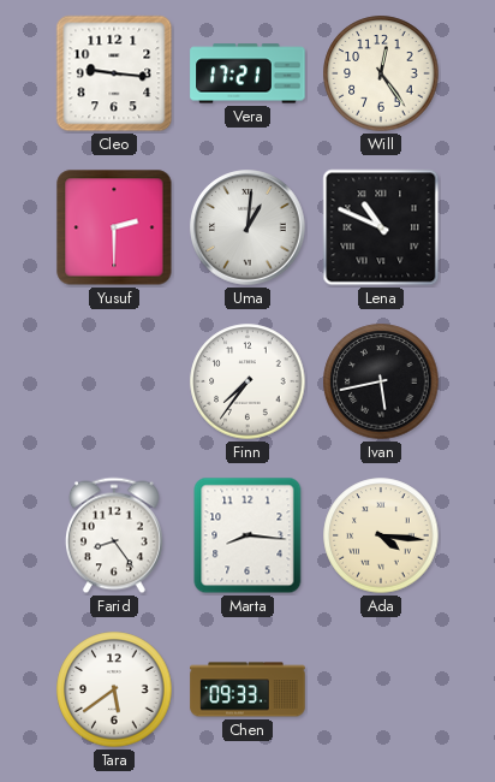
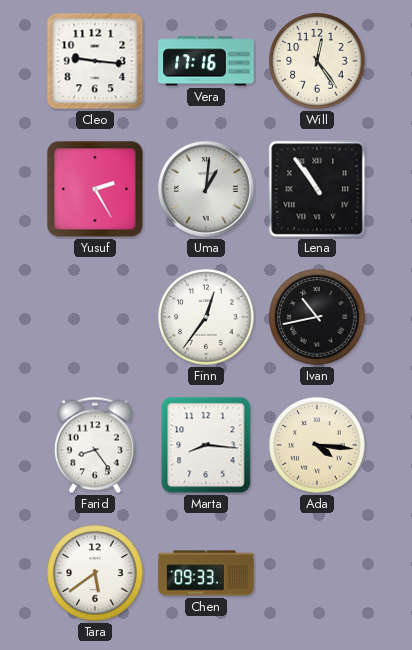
Vera: 17:21 -> 17:16
Yusuf: 2:30 -> 2:25
Lena: 10:49 -> 10:54
Finn: 7:36 -> 12:36
Ivan: 5:43 -> 10:43
